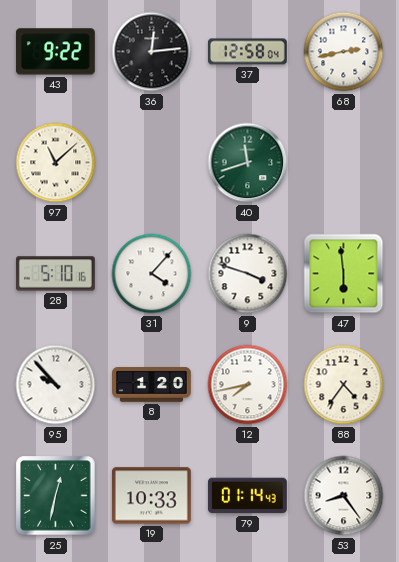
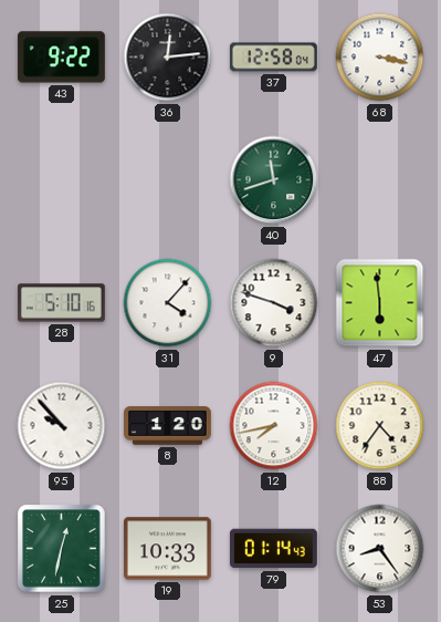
68: 2:43 -> 3:17
97: 11:08 -> none
